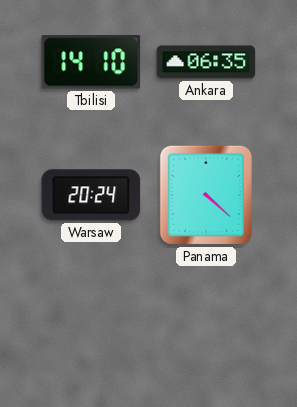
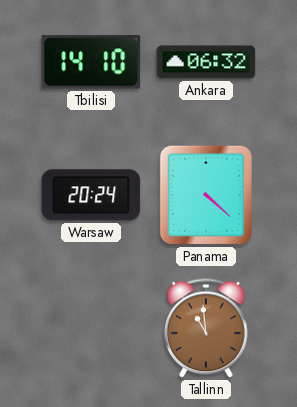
Ankara: 06:35 -> 06:32
Tallinn: none -> 10:59
